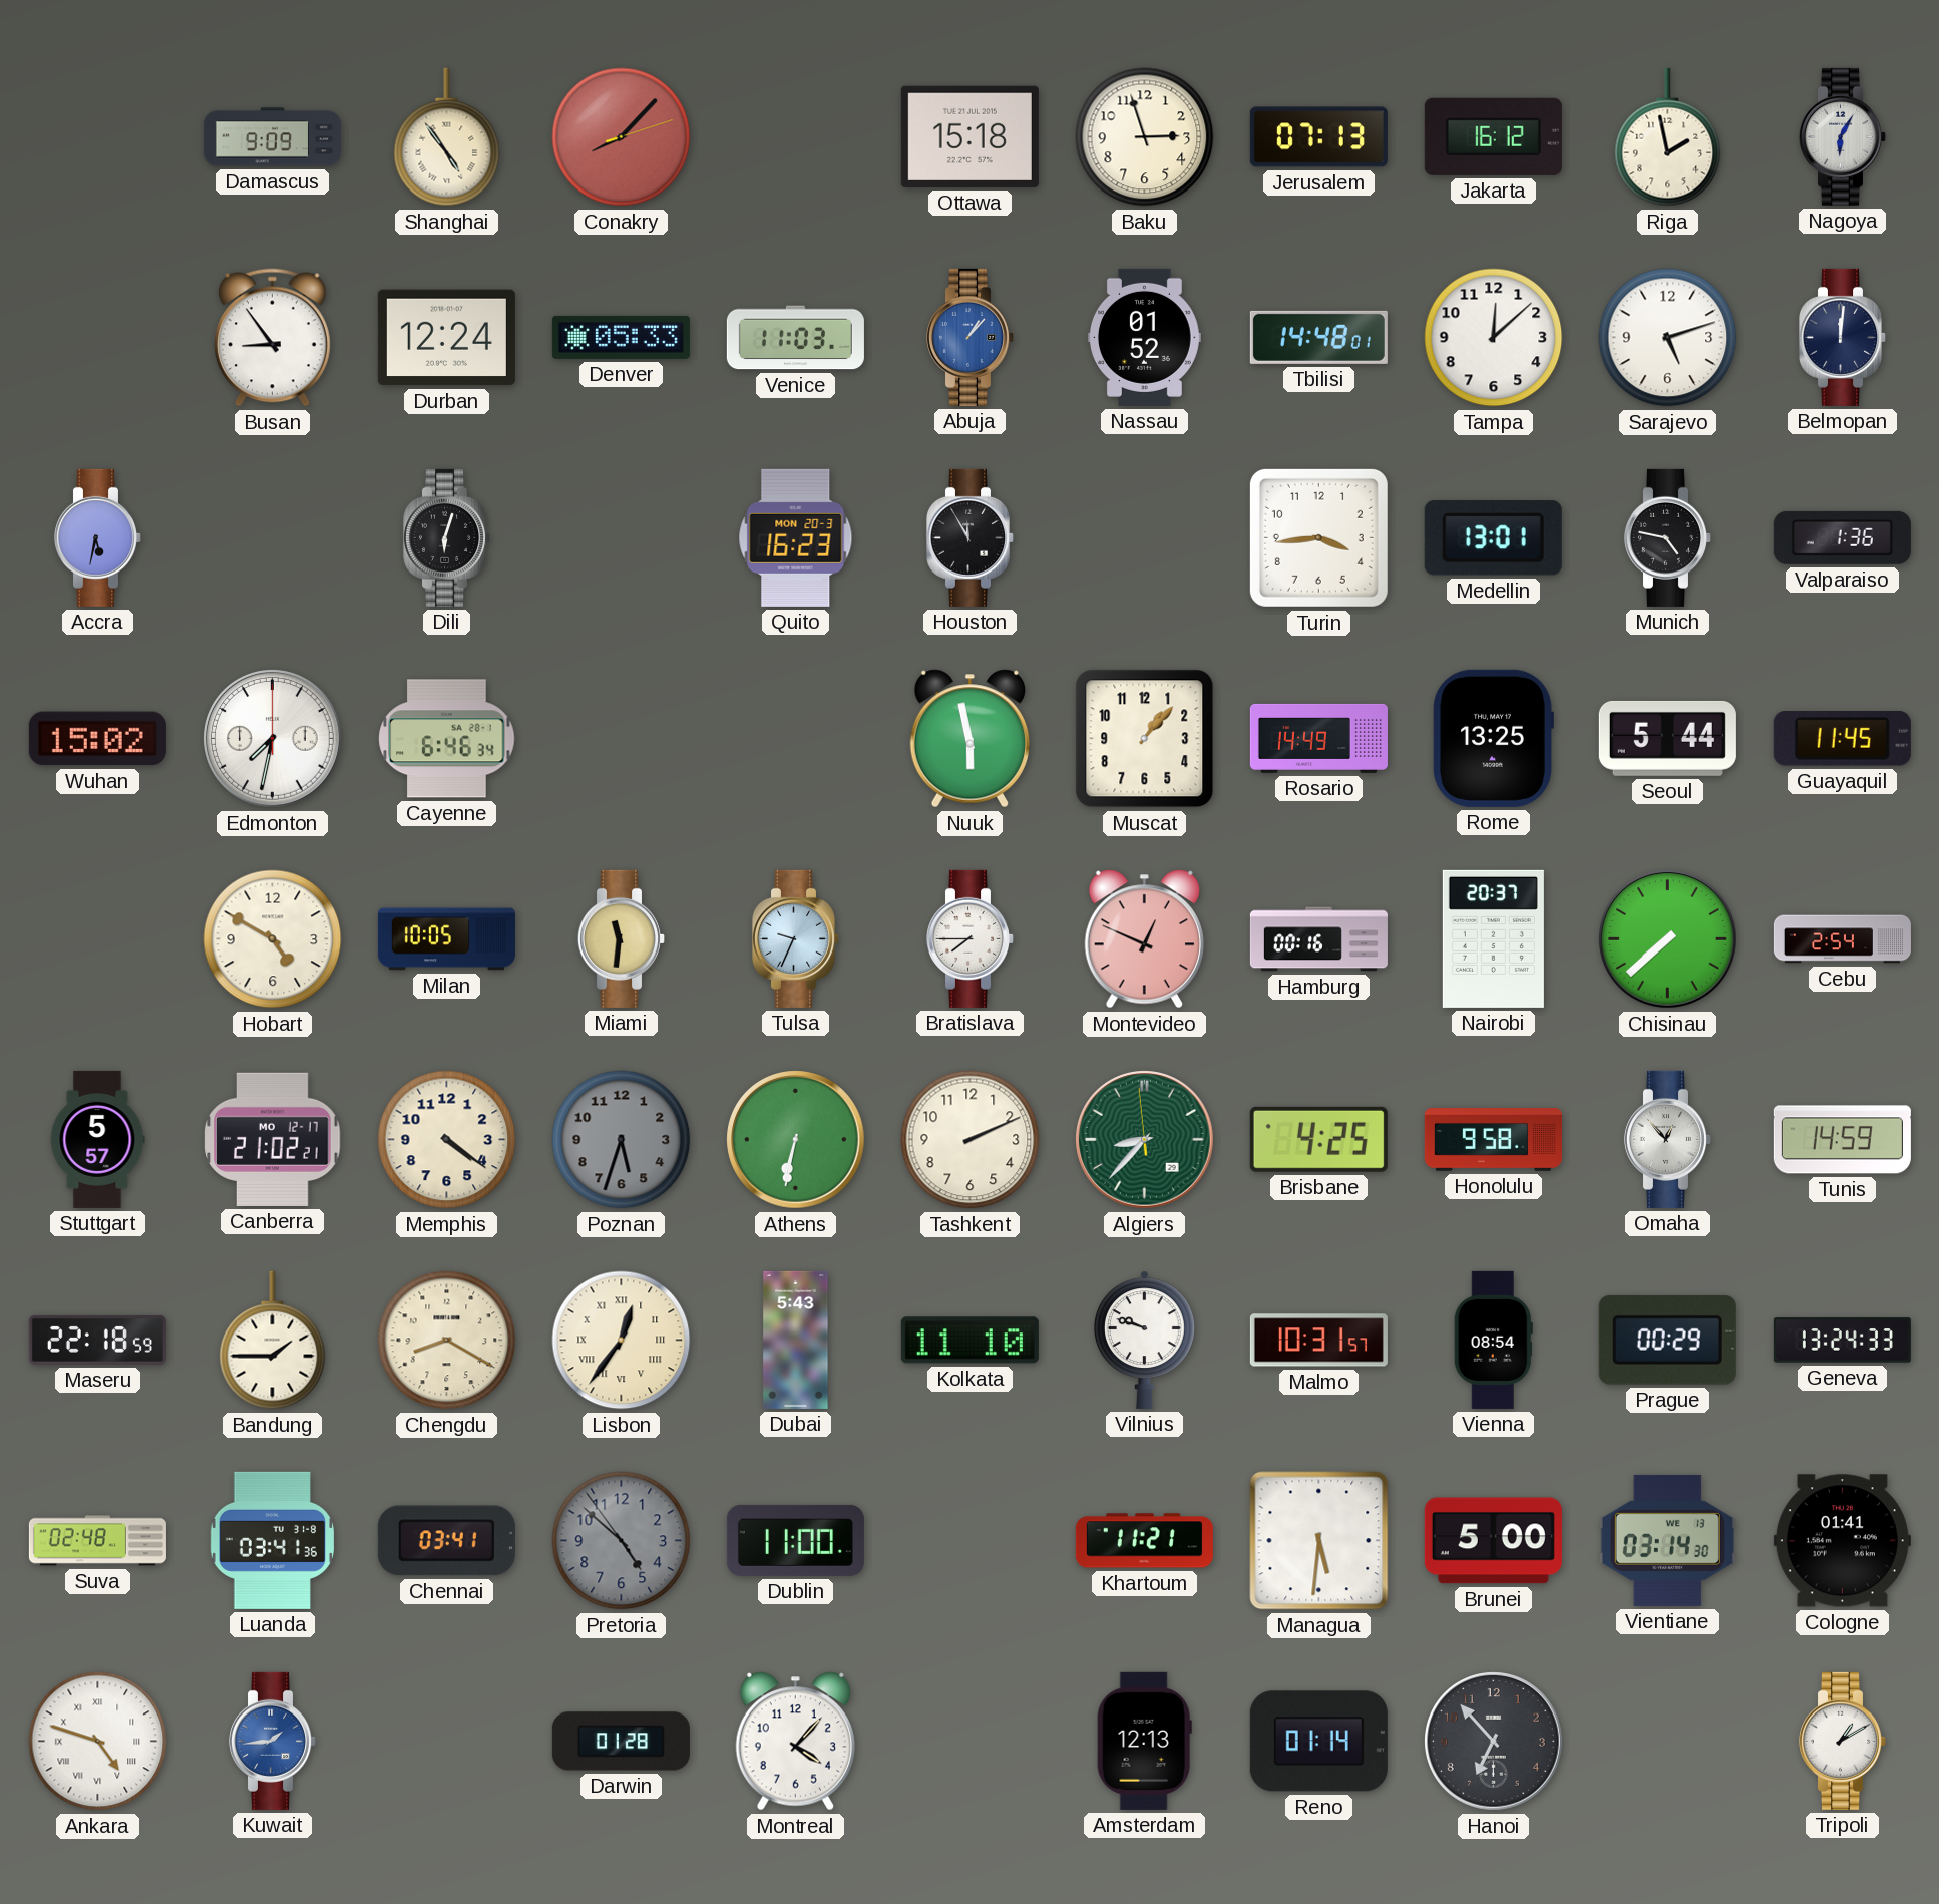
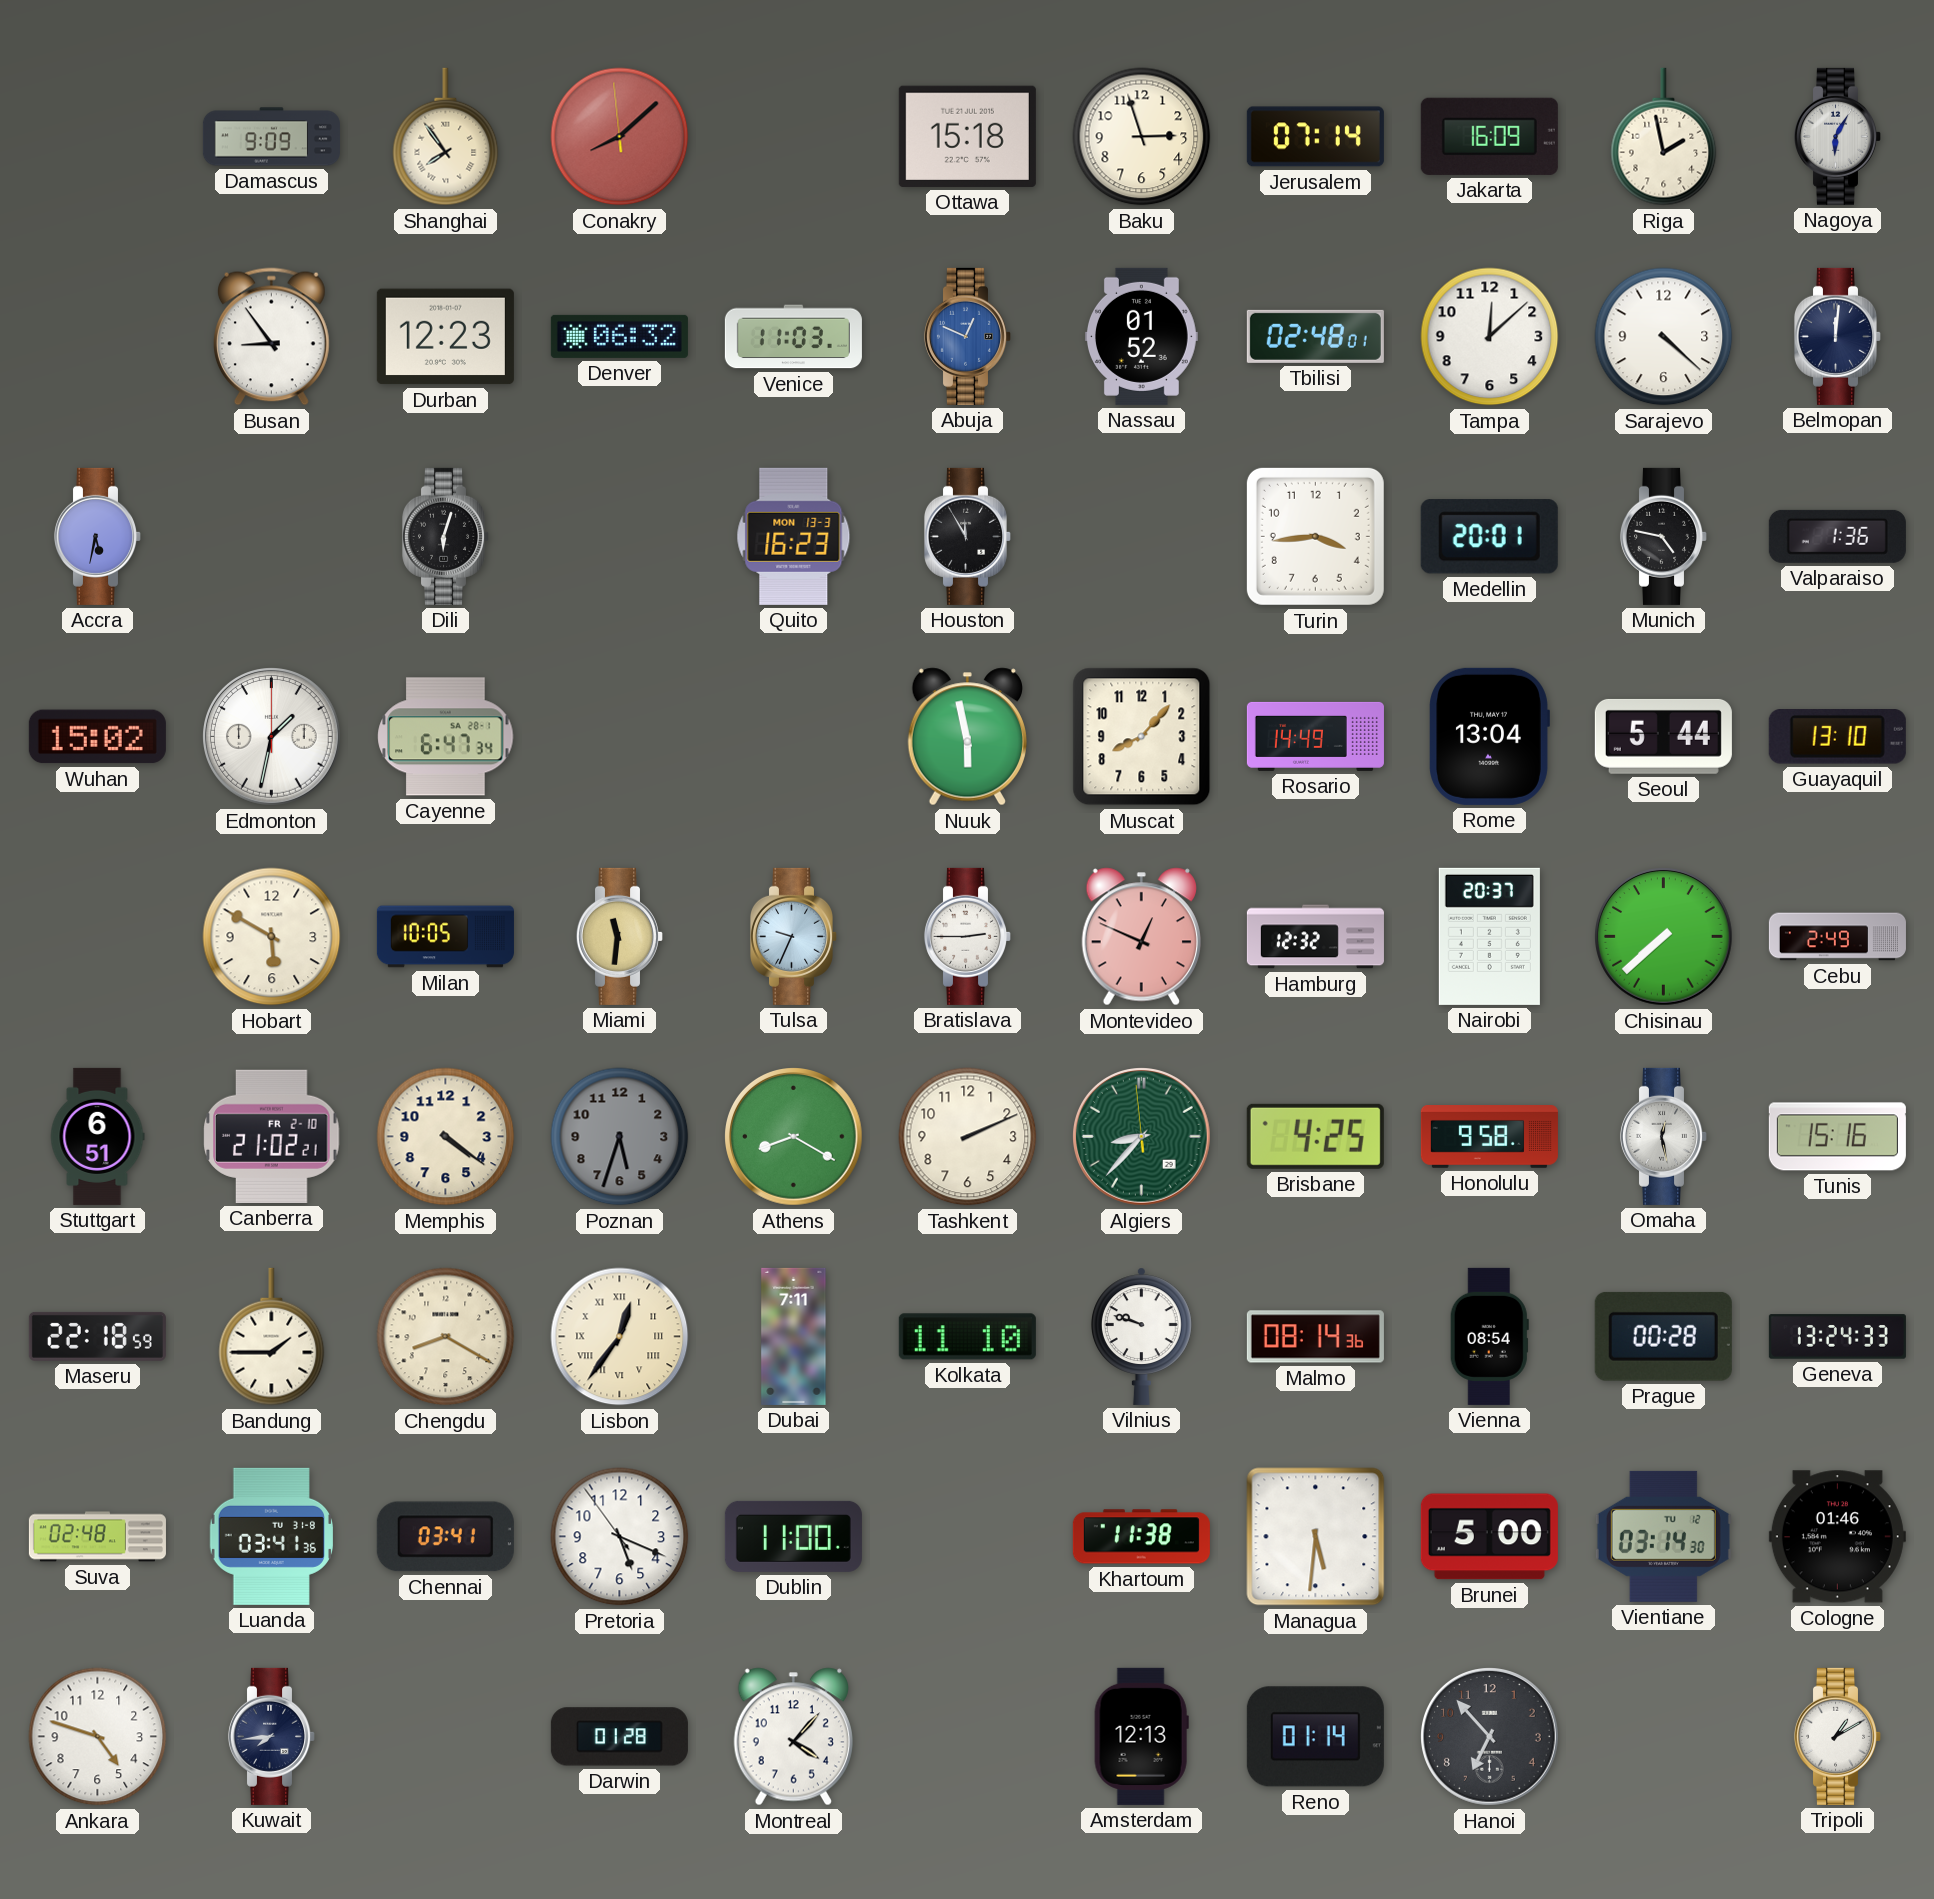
Shanghai: 4:54 -> 7:54
Conakry: 8:07:12 -> 8:07:59
Jerusalem: 07:13 -> 07:14
Jakarta: 16:12 -> 16:09
Durban: 12:24 -> 12:23
Denver: 05:33 -> 06:32
Abuja: 1:07 -> 12:49
Tbilisi: 14:48 -> 02:48
Sarajevo: 5:12 -> 4:22
Quito date: MON 20-3 -> MON 13-3
Medellin: 13:01 -> 20:01
Edmonton: 7:32 -> 1:32
Cayenne: 6:46 -> 6:47
Muscat: 1:07 -> 8:07
Rome: 13:25 -> 13:04
Guayaquil: 11:45 -> 13:10
Hobart: 4:50 -> 5:50
Bratislava: 7:45 -> 2:45
Hamburg: 00:16 -> 12:32
Cebu: 2:54 -> 2:49
Stuttgart: 5:57 -> 6:51
Canberra date: MO 12-17 -> FR 2-10
Athens: 6:32 -> 8:20
Omaha: 12:53 -> 12:28
Tunis: 14:59 -> 15:16
Dubai: 5:43 -> 7:11
Malmo: 10:31 -> 08:14
Prague: 00:29 -> 00:28
Pretoria: 4:51 -> 5:18
Pretoria dial: grey -> white
Khartoum: 11:21 -> 11:38
Vientiane date: WE 13 -> TU 12
Cologne: 01:41 -> 01:46
Ankara numerals: Roman -> Arabic
Kuwait: 1:44 -> 7:44
Kuwait dial: blue -> navy
